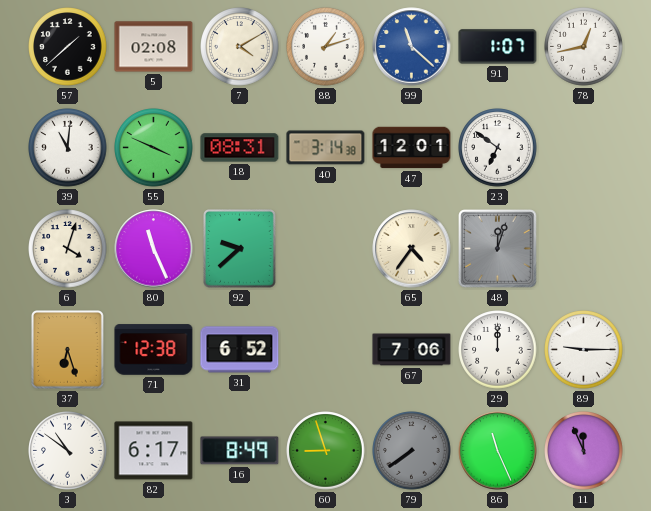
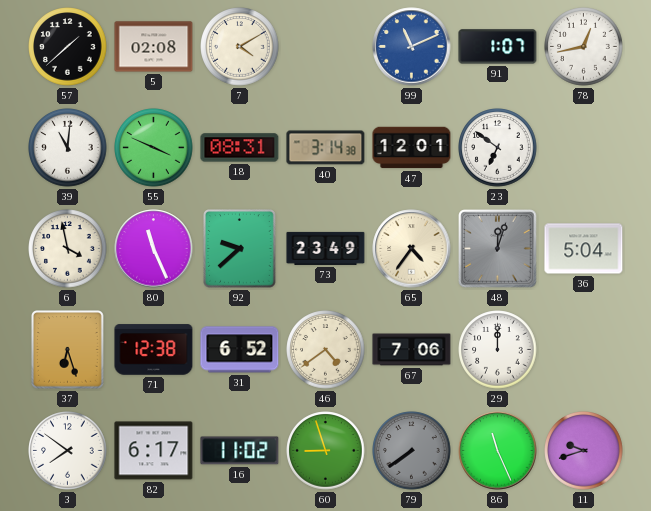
88: 1:12 -> none
99: 11:22 -> 11:11
6: 4:03 -> 3:58
73: none -> 23:49
36: none -> 5:04
46: none -> 4:39
89: 9:15 -> none
3: 10:51 -> 7:51
16: 8:49 -> 11:02
11: 11:56 -> 9:42
